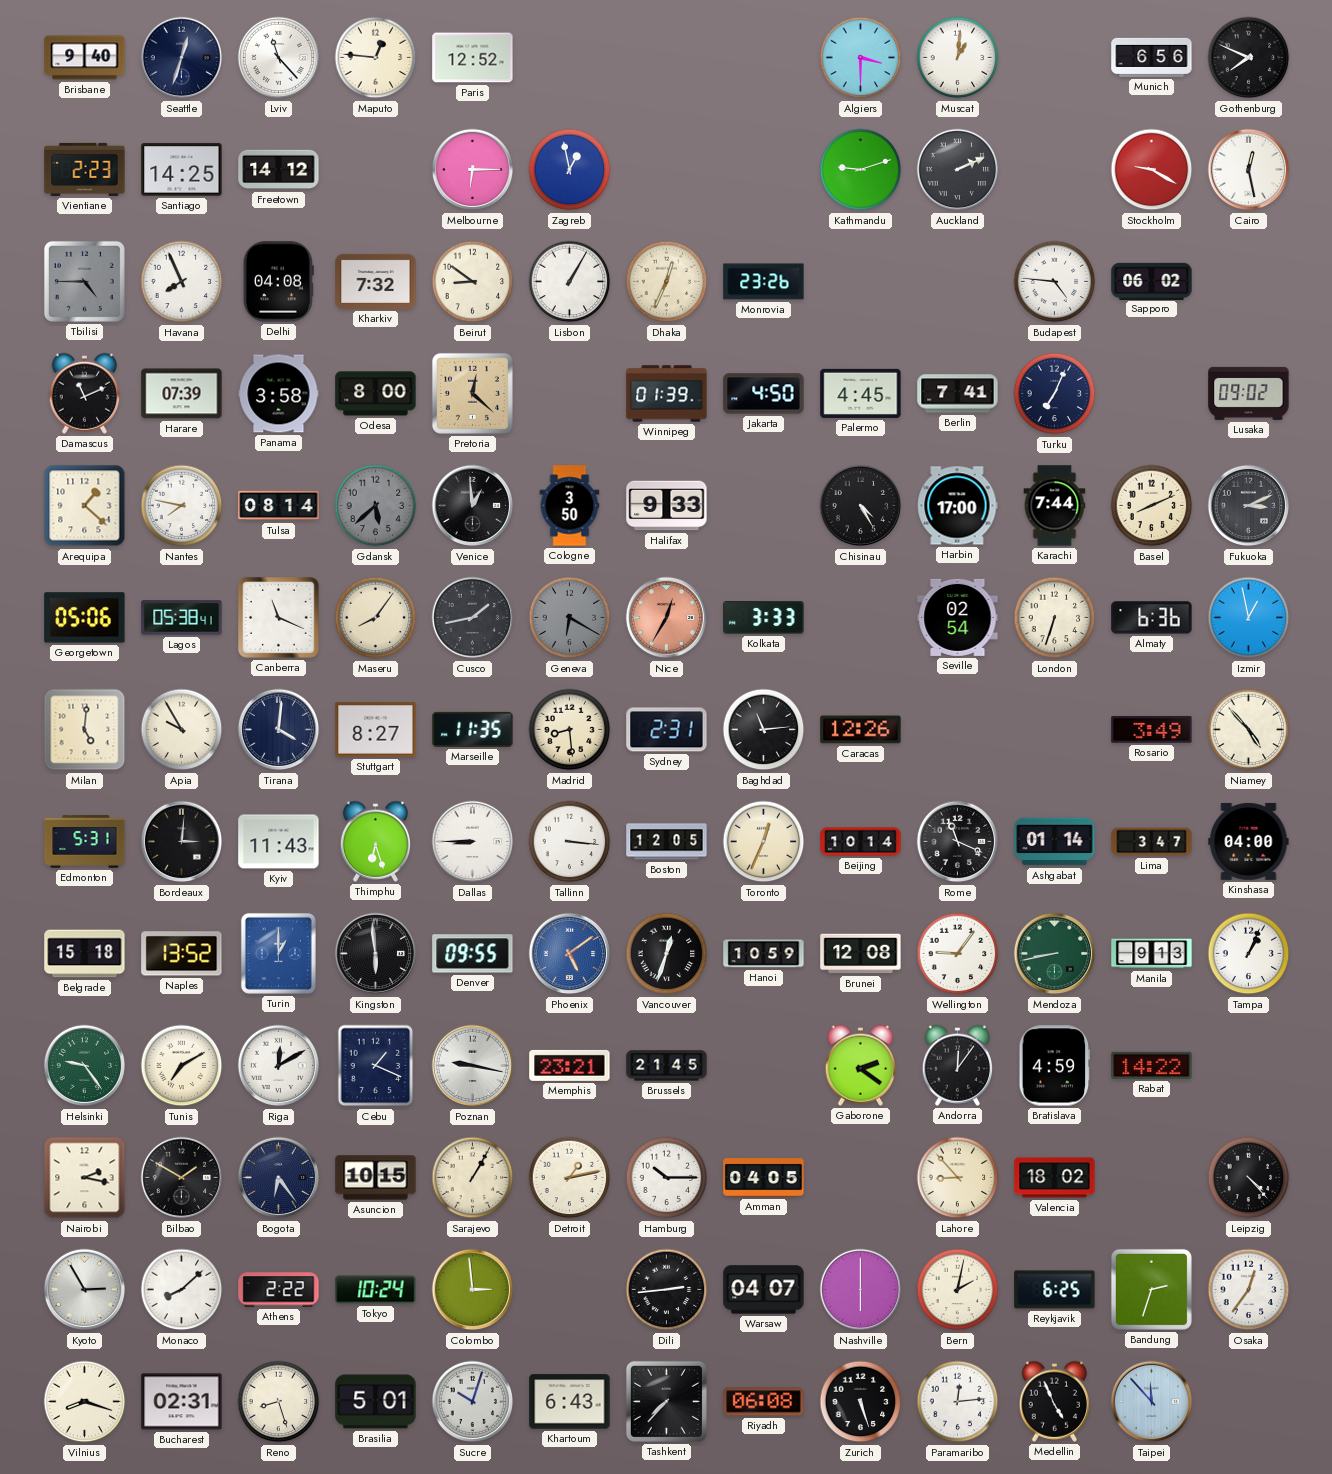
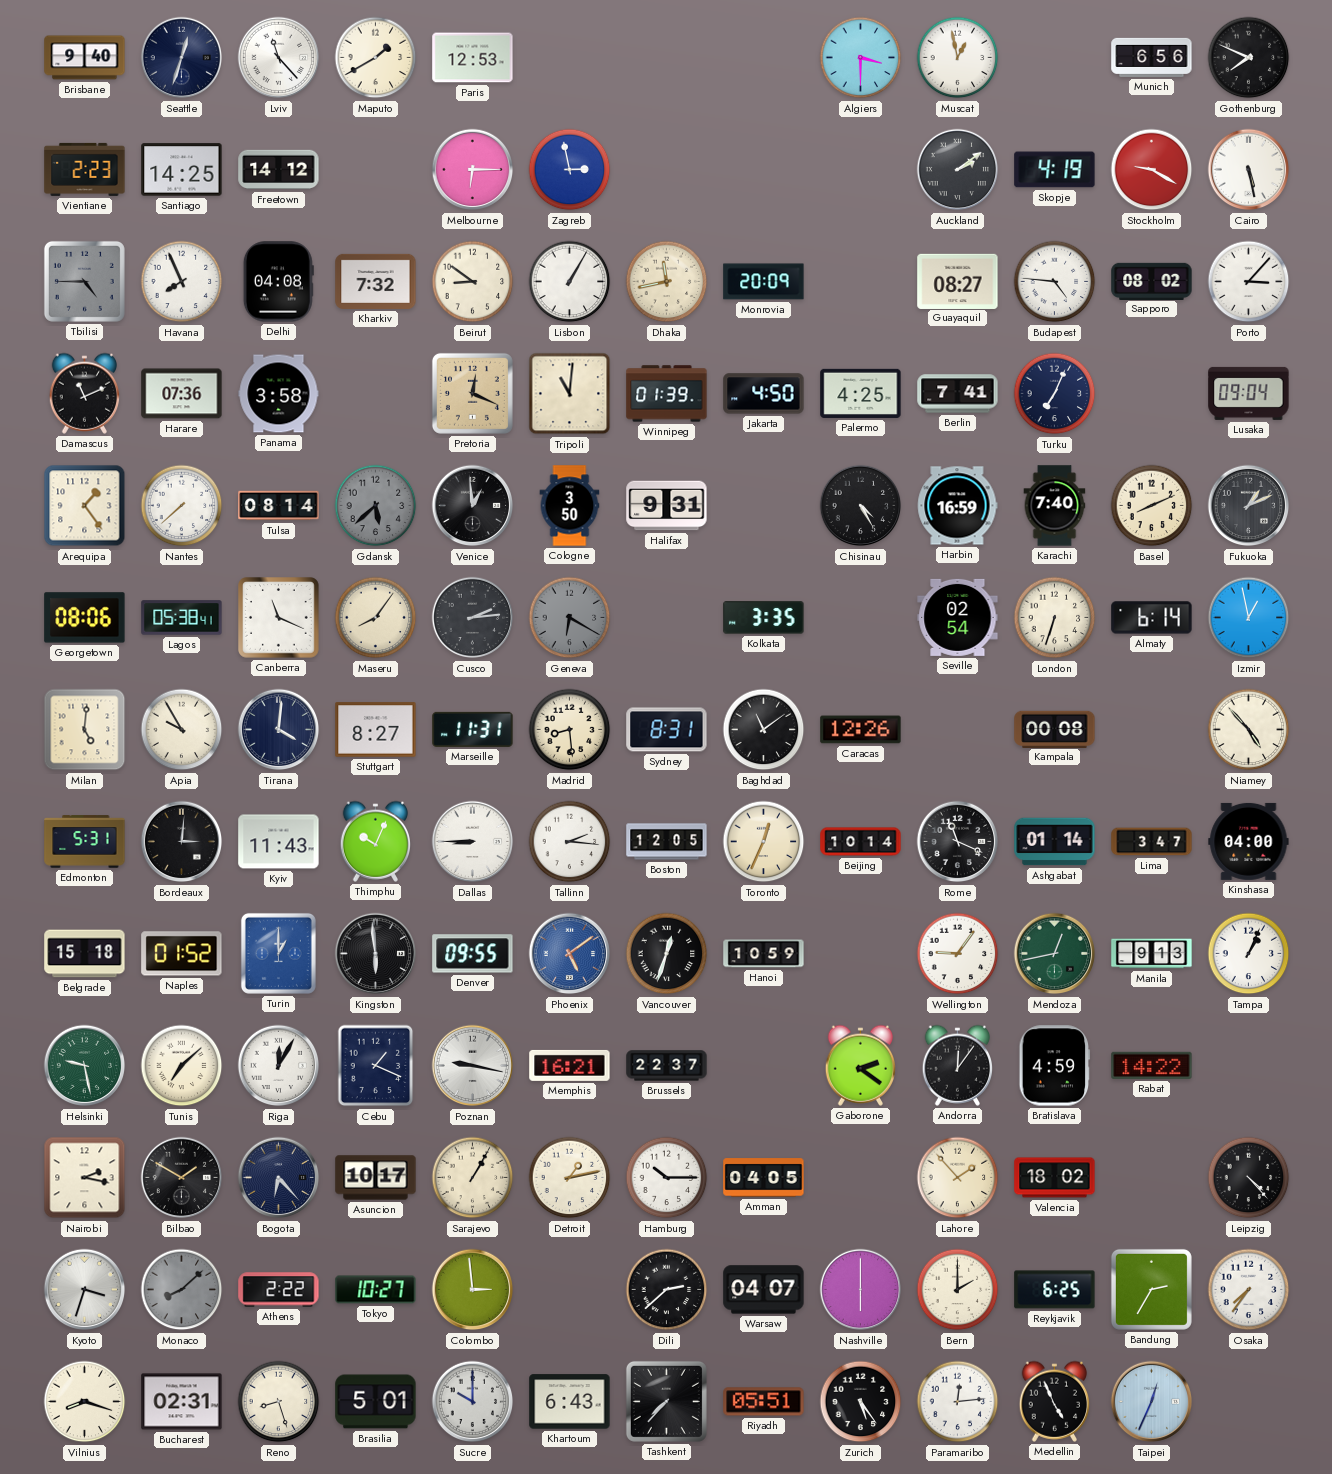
Maputo: 12:46 -> 1:40
Paris: 12:52 -> 12:53
Muscat: 1:01 -> 12:58
Zagreb: 12:58 -> 2:58
Kathmandu: 9:12 -> none
Auckland: 2:11 -> 2:09
Skopje: none -> 4:19
Cairo: 12:28 -> 5:28
Dhaka: 12:34 -> 11:43
Monrovia: 23:26 -> 20:09
Guayaquil: none -> 08:27
Sapporo: 06:02 -> 08:02
Porto: none -> 3:07
Harare: 07:39 -> 07:36
Odesa: 8:00 -> none
Pretoria: 12:22 -> 12:19
Tripoli: none -> 11:01
Palermo: 4:45 -> 4:25
Lusaka: 09:02 -> 09:04
Arequipa: 1:22 -> 1:24
Nantes: 7:47 -> 7:38
Halifax: 9:33 -> 9:31
Harbin: 17:00 -> 16:59
Karachi: 7:44 -> 7:40
Fukuoka: 3:11 -> 1:11
Georgetown: 05:06 -> 08:06
Cusco: 1:43 -> 2:14
Nice: 12:35 -> none
Kolkata: 3:33 -> 3:35
Almaty: 6:36 -> 6:14
Marseille: 11:35 -> 11:31
Sydney: 2:31 -> 8:31
Baghdad: 11:14 -> 11:09
Kampala: none -> 00:08
Rosario: 3:49 -> none
Thimphu: 6:27 -> 10:04
Tallinn: 3:16 -> 2:16
Naples: 13:52 -> 01:52
Brunei: 12:08 -> none
Mendoza: 8:43 -> 12:43
Helsinki: 9:24 -> 9:28
Tunis: 7:10 -> 7:08
Riga: 12:10 -> 12:05
Memphis: 23:21 -> 16:21
Brussels: 21:45 -> 22:37
Bogota: 6:24 -> 6:23
Asuncion: 10:15 -> 10:17
Lahore: 8:53 -> 1:53
Kyoto: 2:55 -> 3:33
Monaco dial: white -> grey
Tokyo: 10:24 -> 10:27
Dili: 2:44 -> 2:38
Bern: 2:02 -> 2:00
Bandung: 2:33 -> 2:35
Osaka: 12:36 -> 7:36
Sucre: 10:03 -> 10:00
Riyadh: 06:08 -> 05:51
Zurich: 5:27 -> 5:24
Taipei: 11:53 -> 12:34
